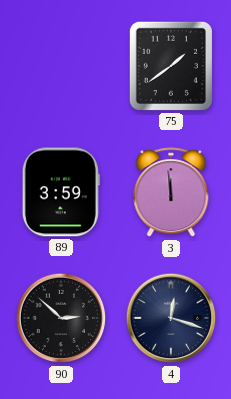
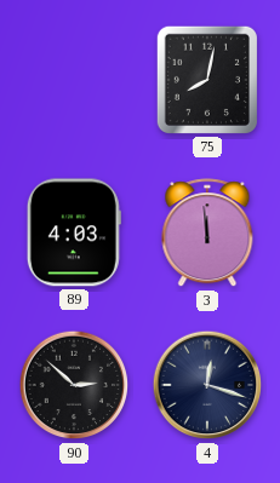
75: 1:39 -> 8:02
89: 3:59 -> 4:03
